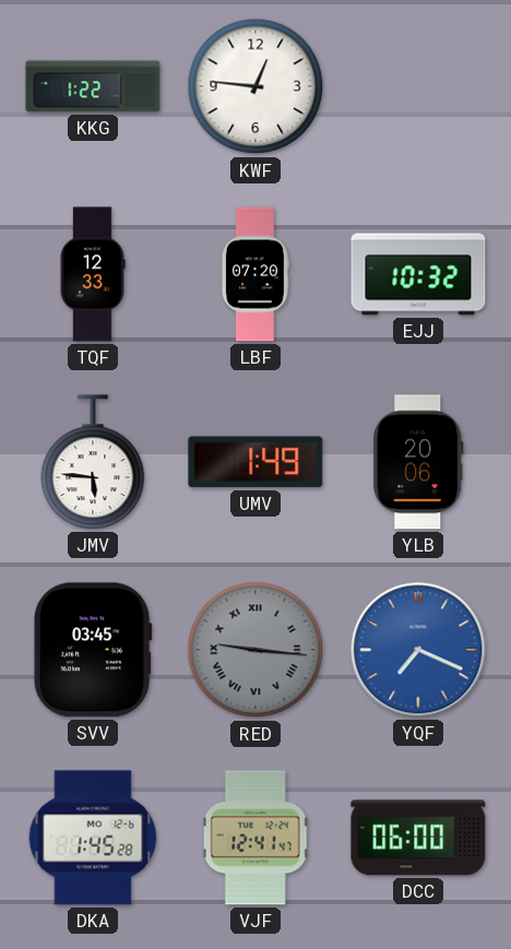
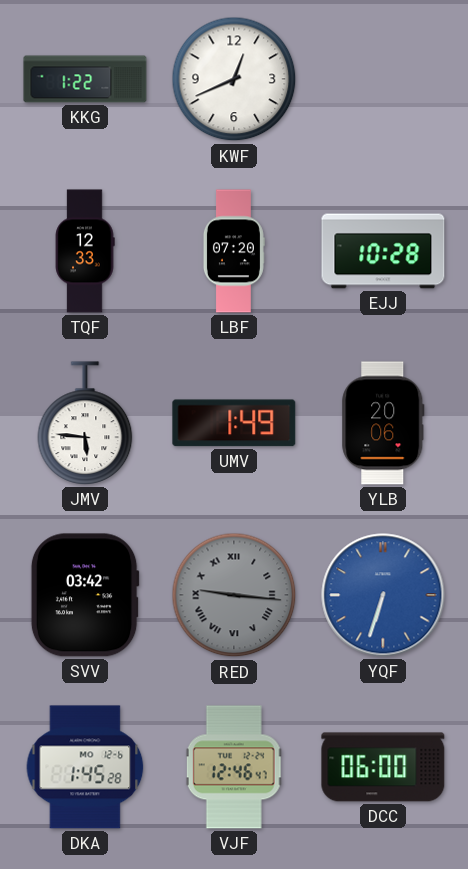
KWF: 12:46 -> 12:41
EJJ: 10:32 -> 10:28
SVV: 03:45 -> 03:42
YQF: 7:19 -> 6:33
VJF: 12:41 -> 12:46
